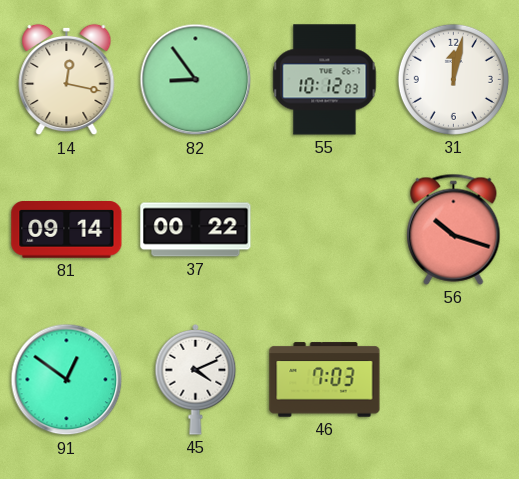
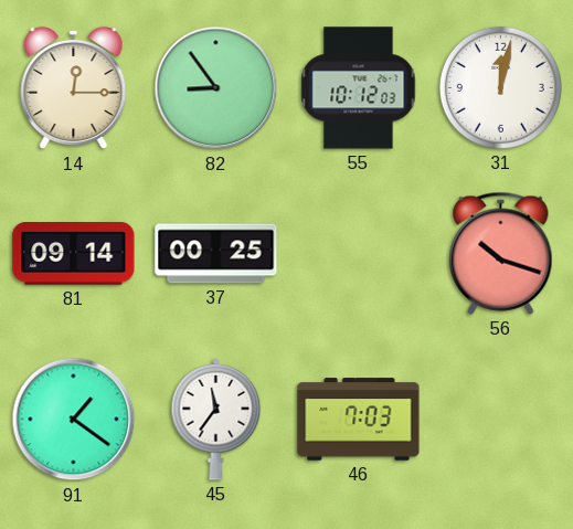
14: 12:17 -> 12:15
37: 00:22 -> 00:25
91: 12:51 -> 1:21
45: 4:11 -> 11:36
